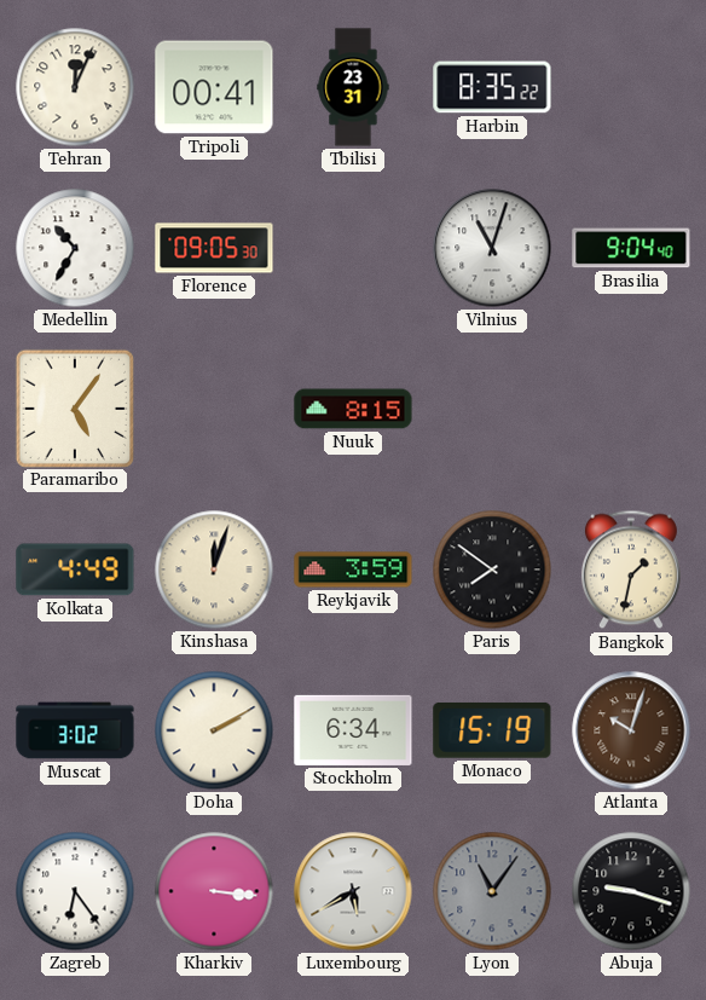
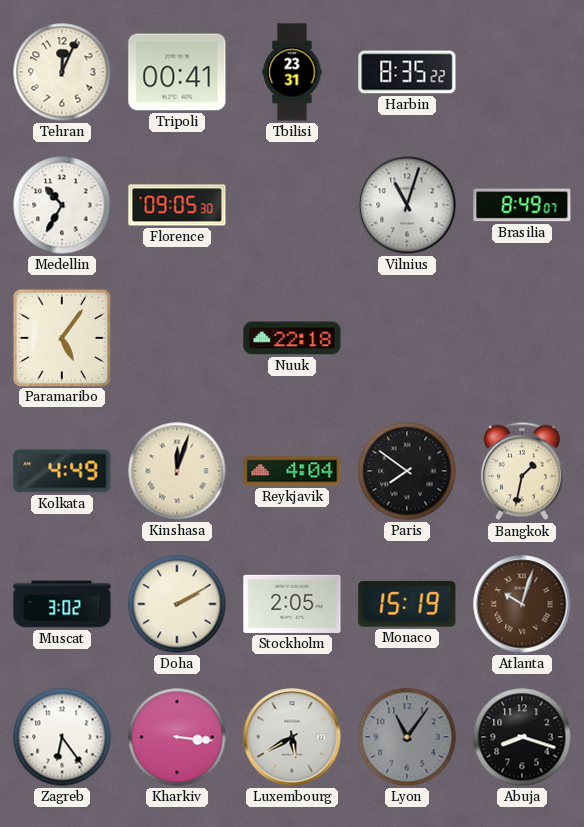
Brasilia: 9:04 -> 8:49
Nuuk: 8:15 -> 22:18
Reykjavik: 3:59 -> 4:04
Stockholm: 6:34 -> 2:05
Abuja: 9:18 -> 8:18
